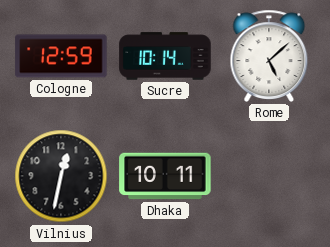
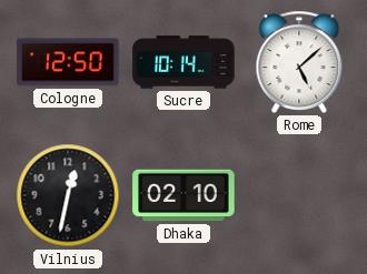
Cologne: 12:59 -> 12:50
Dhaka: 10:11 -> 02:10
